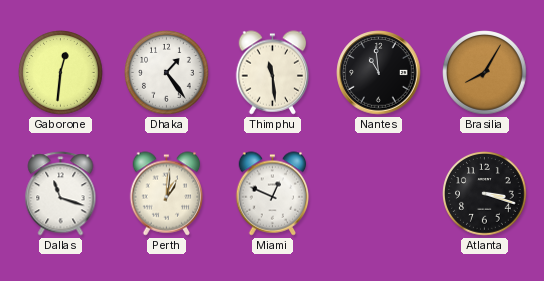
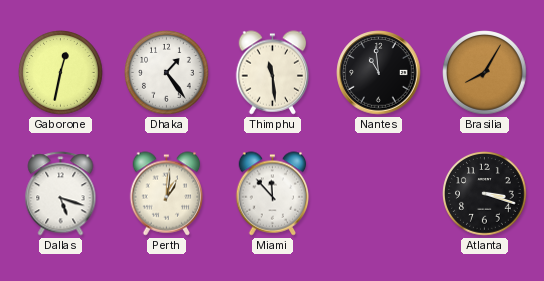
Gaborone: 12:31 -> 12:32
Dallas: 11:18 -> 5:18
Miami: 12:49 -> 11:53
